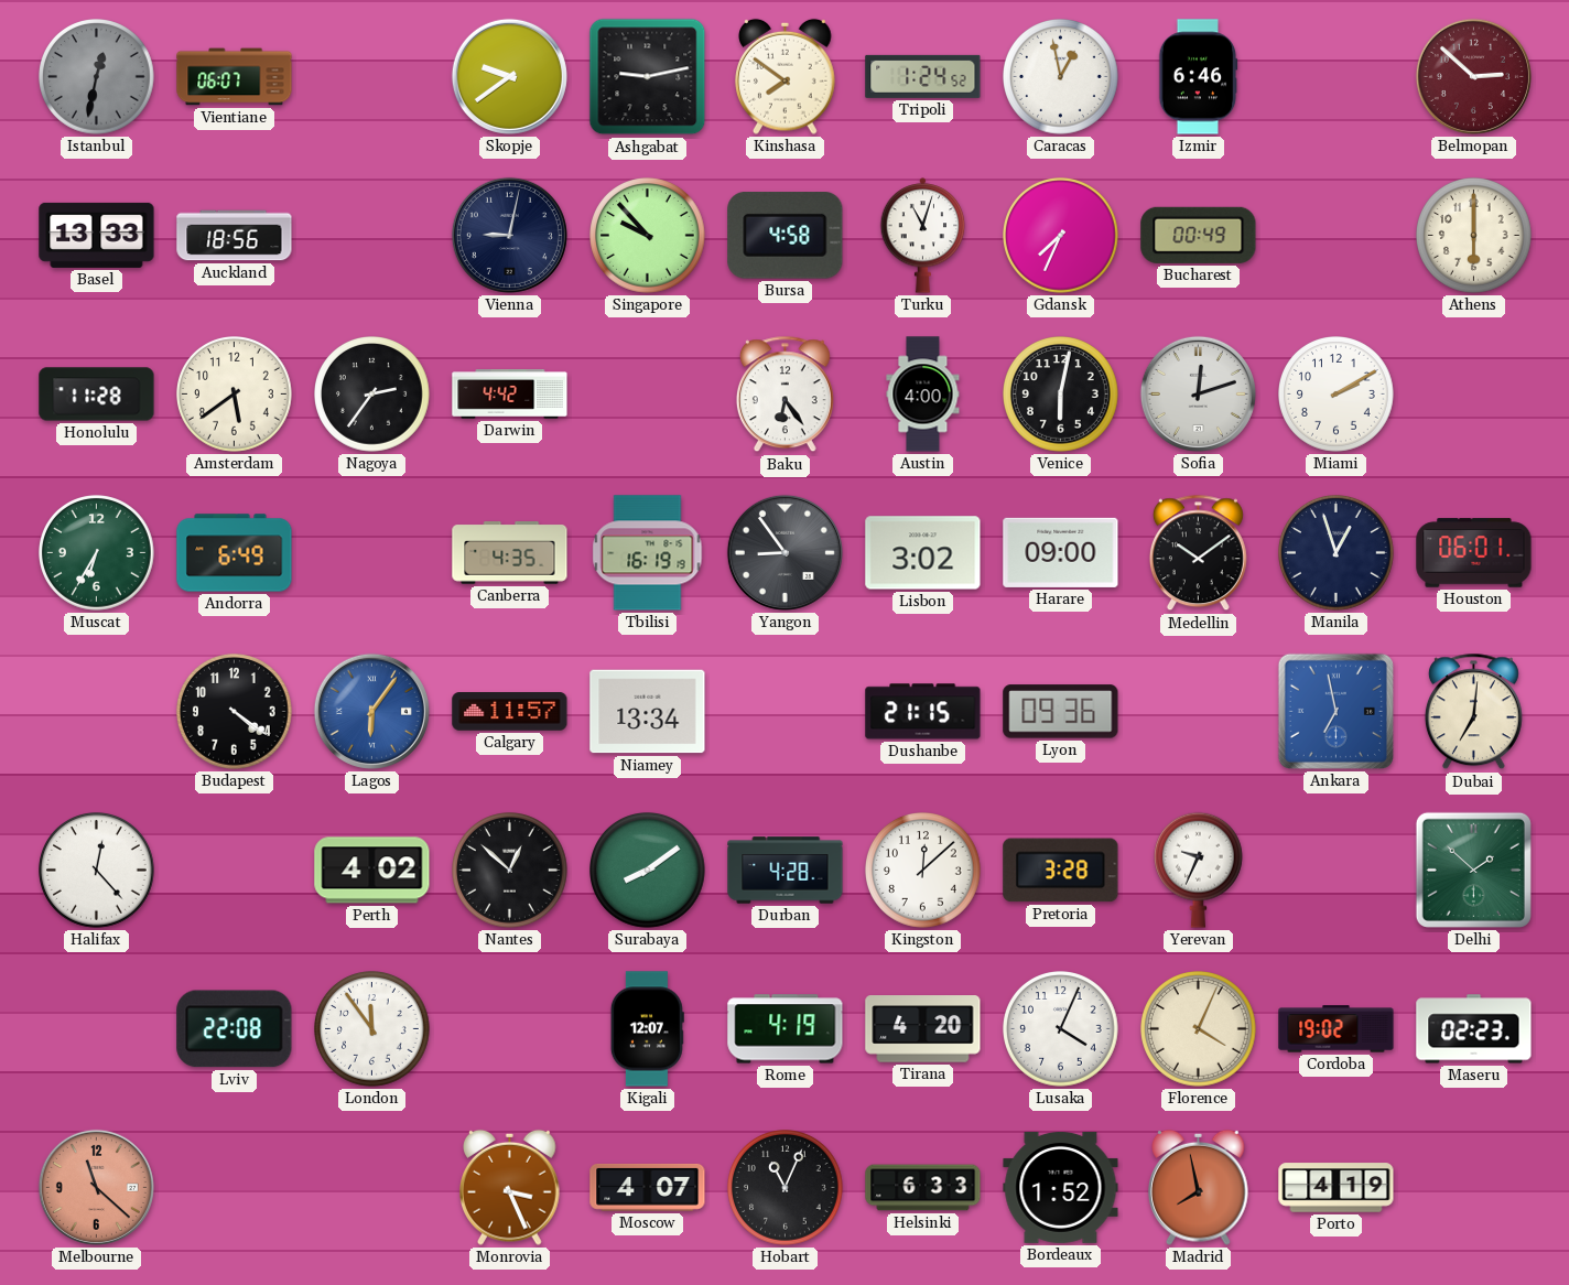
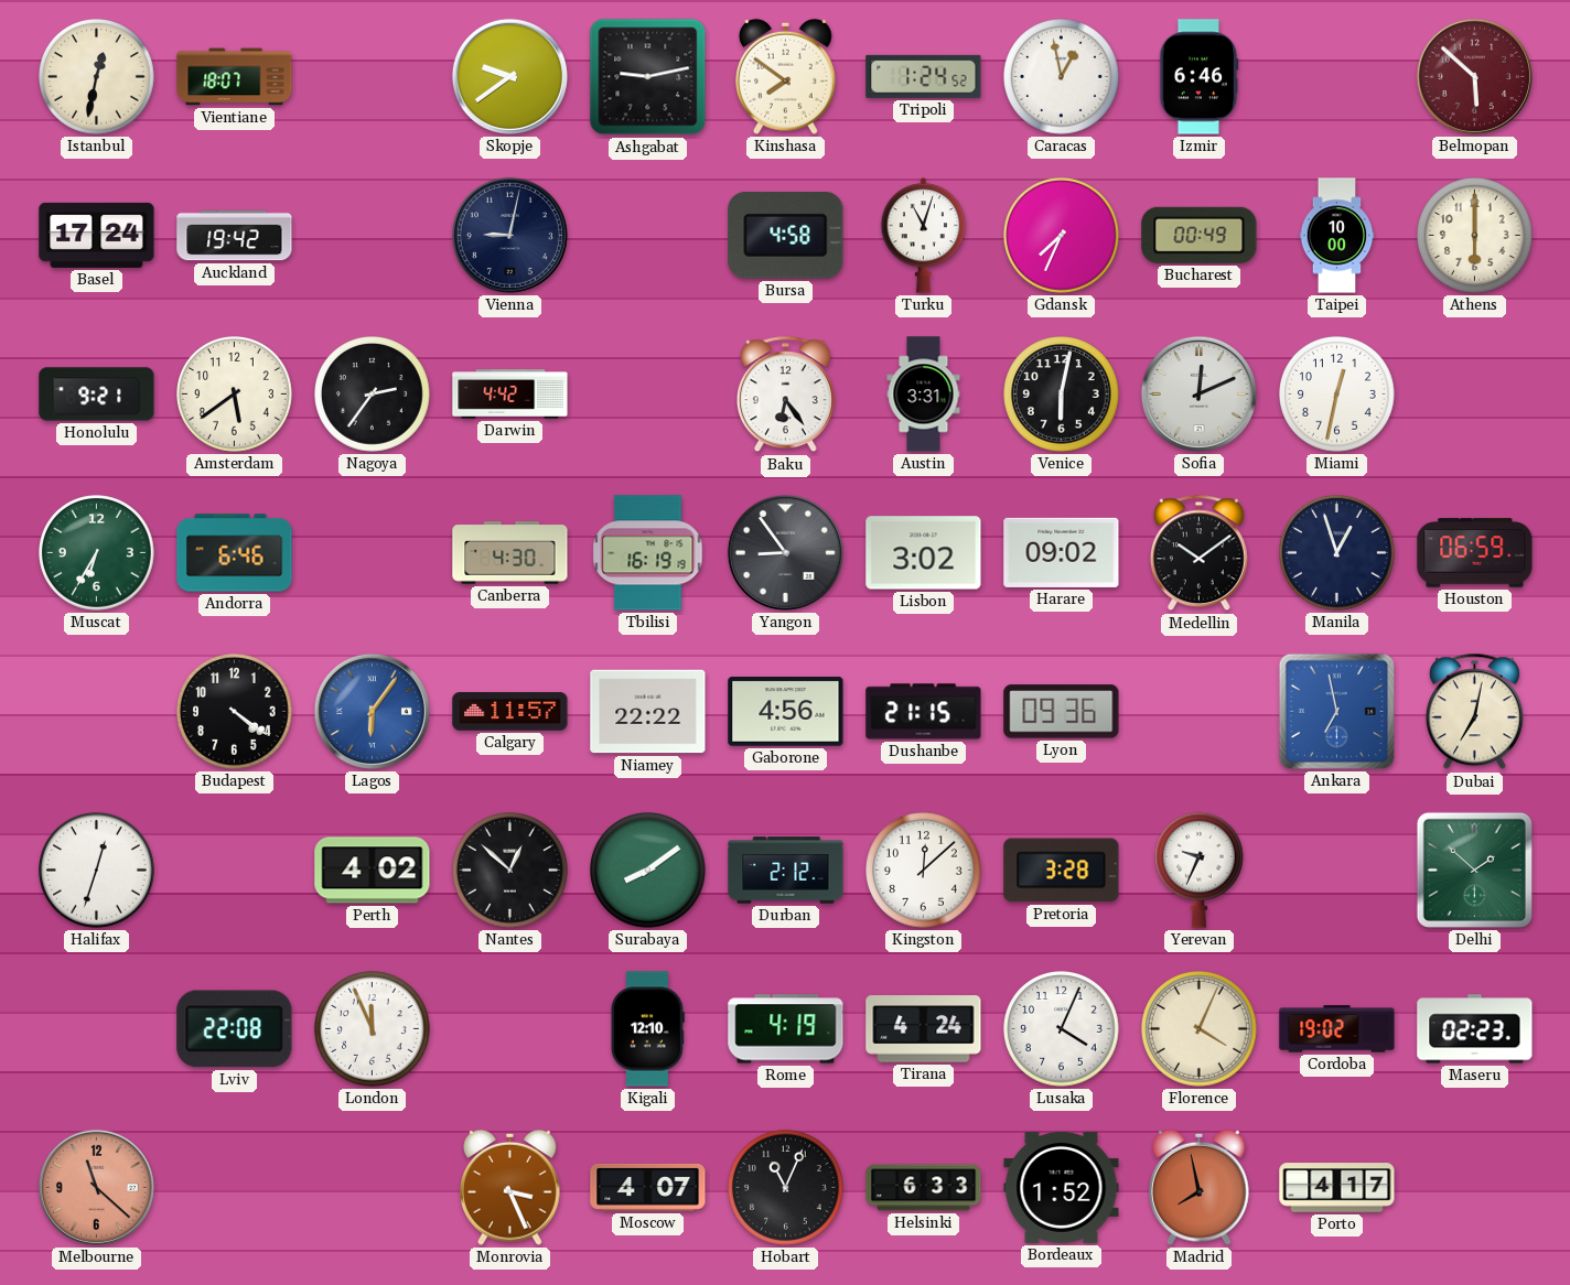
Istanbul dial: grey -> cream
Vientiane: 06:07 -> 18:07
Belmopan: 2:52 -> 5:52
Basel: 13:33 -> 17:24
Auckland: 18:56 -> 19:42
Singapore: 9:53 -> none
Taipei: none -> 10:00
Honolulu: 11:28 -> 9:21
Austin: 4:00 -> 3:31
Sofia: 12:12 -> 12:11
Miami: 2:10 -> 12:32
Andorra: 6:49 -> 6:46
Canberra: 4:35 -> 4:30
Harare: 09:00 -> 09:02
Houston: 06:01 -> 06:59
Niamey: 13:34 -> 22:22
Gaborone: none -> 4:56
Dubai: 7:01 -> 7:02
Halifax: 12:23 -> 12:33
Durban: 4:28 -> 2:12
London: 11:54 -> 11:56
Kigali: 12:07 -> 12:10
Tirana: 4:20 -> 4:24
Porto: 4:19 -> 4:17
